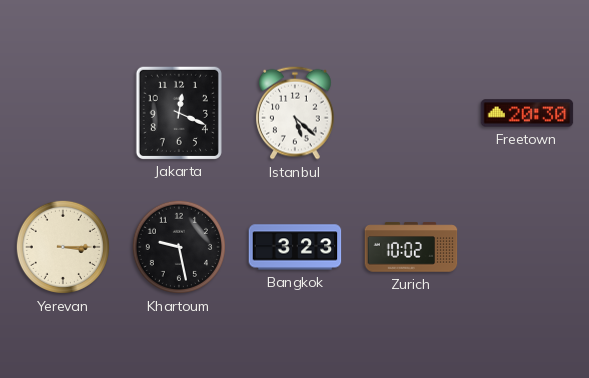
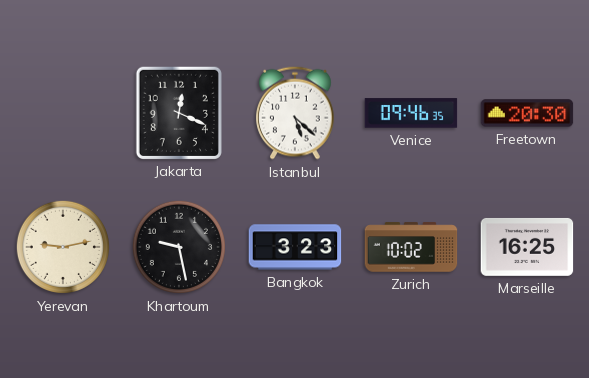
Venice: none -> 09:46
Yerevan: 3:15 -> 9:13
Marseille: none -> 16:25
